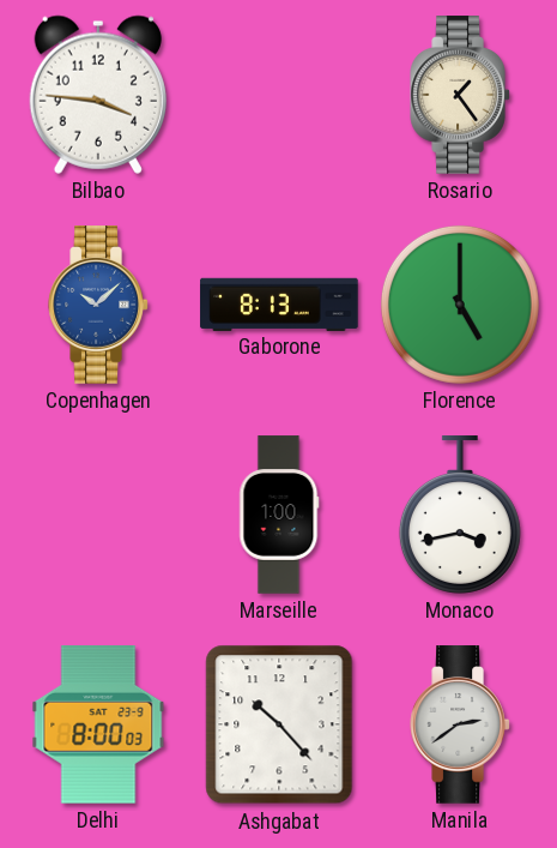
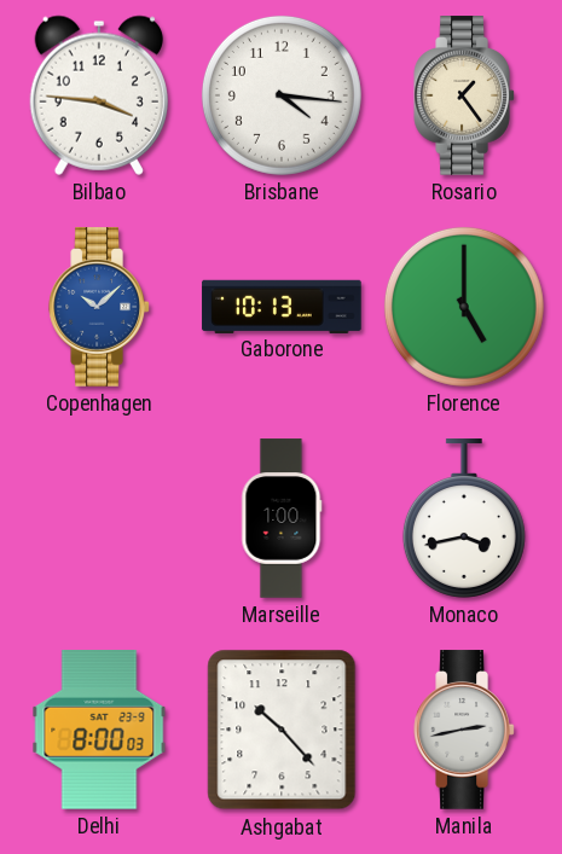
Brisbane: none -> 4:16
Gaborone: 8:13 -> 10:13
Manila: 2:39 -> 2:43
